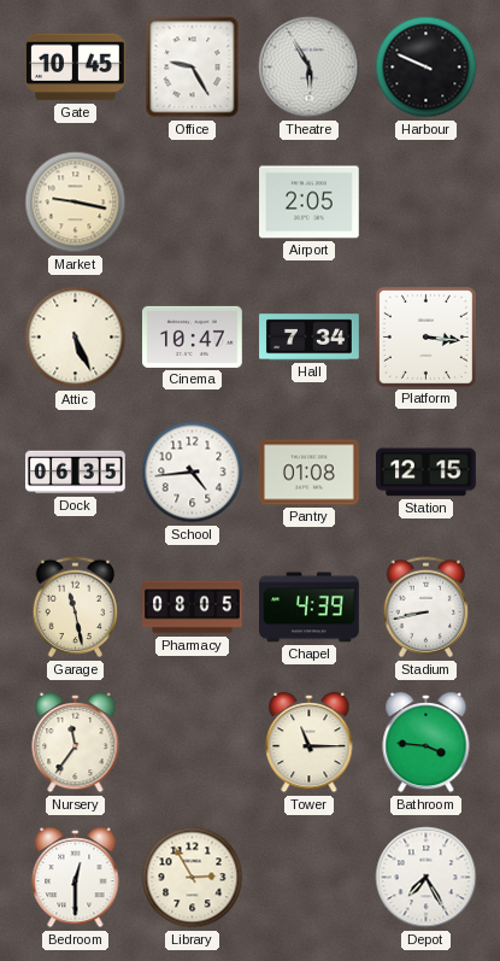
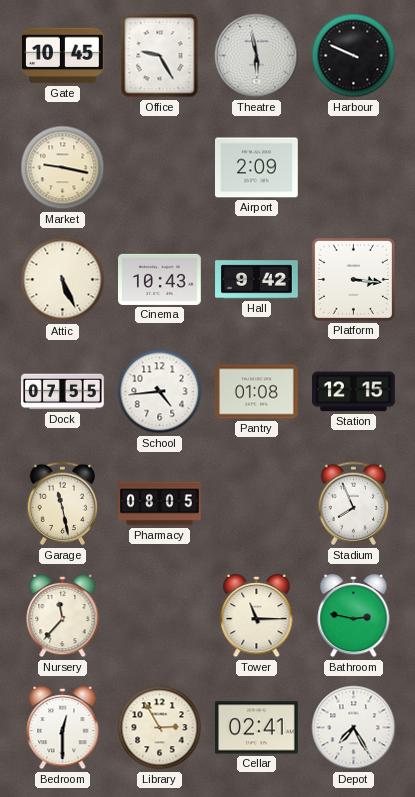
Theatre: 5:55 -> 5:58
Airport: 2:05 -> 2:09
Cinema: 10:47 -> 10:43
Hall: 7:34 -> 9:42
Dock: 06:35 -> 07:55
Chapel: 4:39 -> none
Stadium: 8:43 -> 7:56
Nursery: 11:36 -> 11:37
Bathroom: 3:46 -> 2:47
Cellar: none -> 02:41
